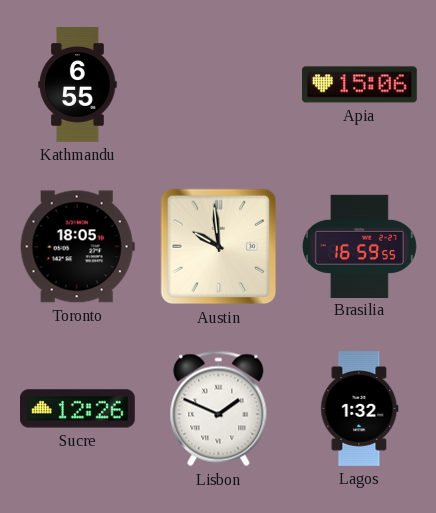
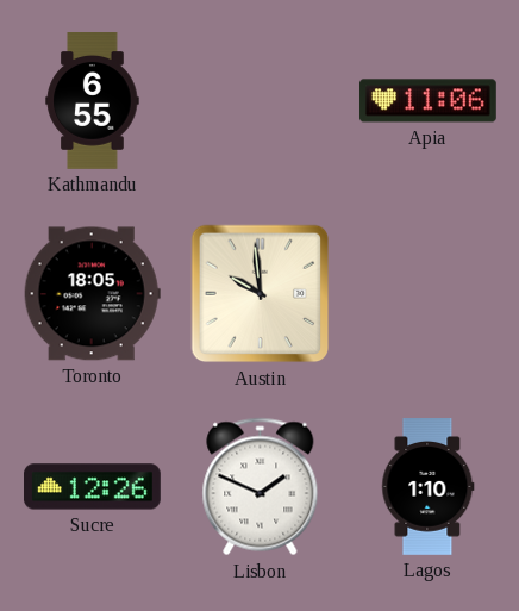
Apia: 15:06 -> 11:06
Brasilia: 16:59 -> none
Lagos: 1:32 -> 1:10
